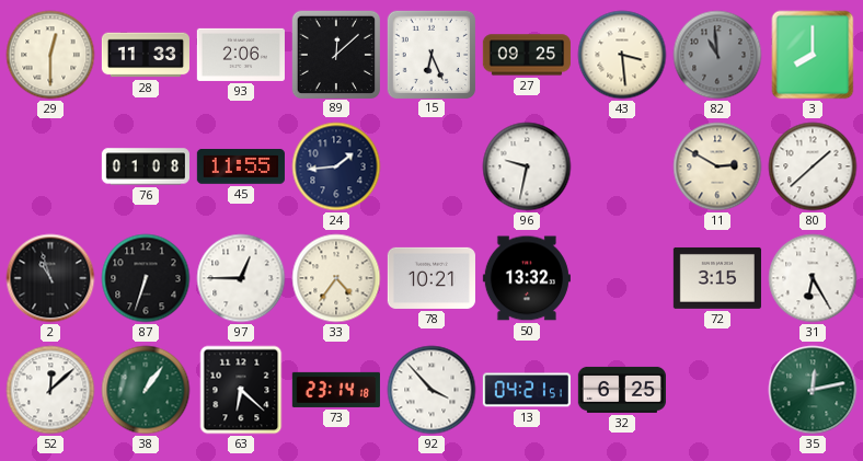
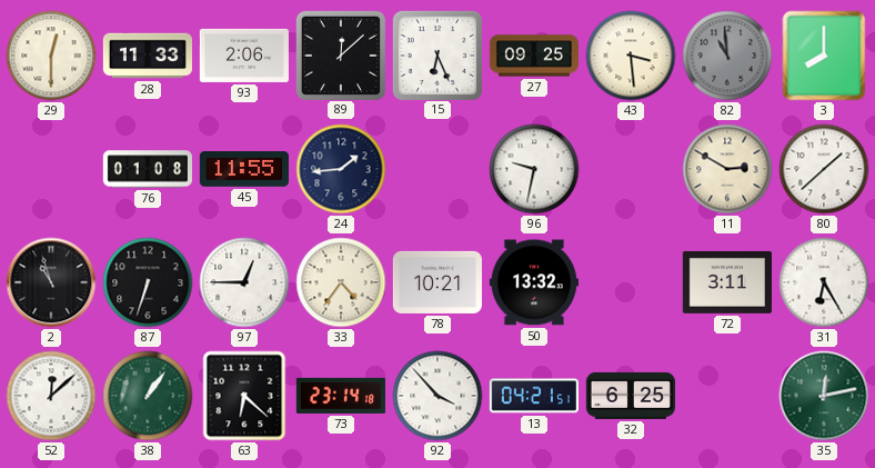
72: 3:15 -> 3:11
